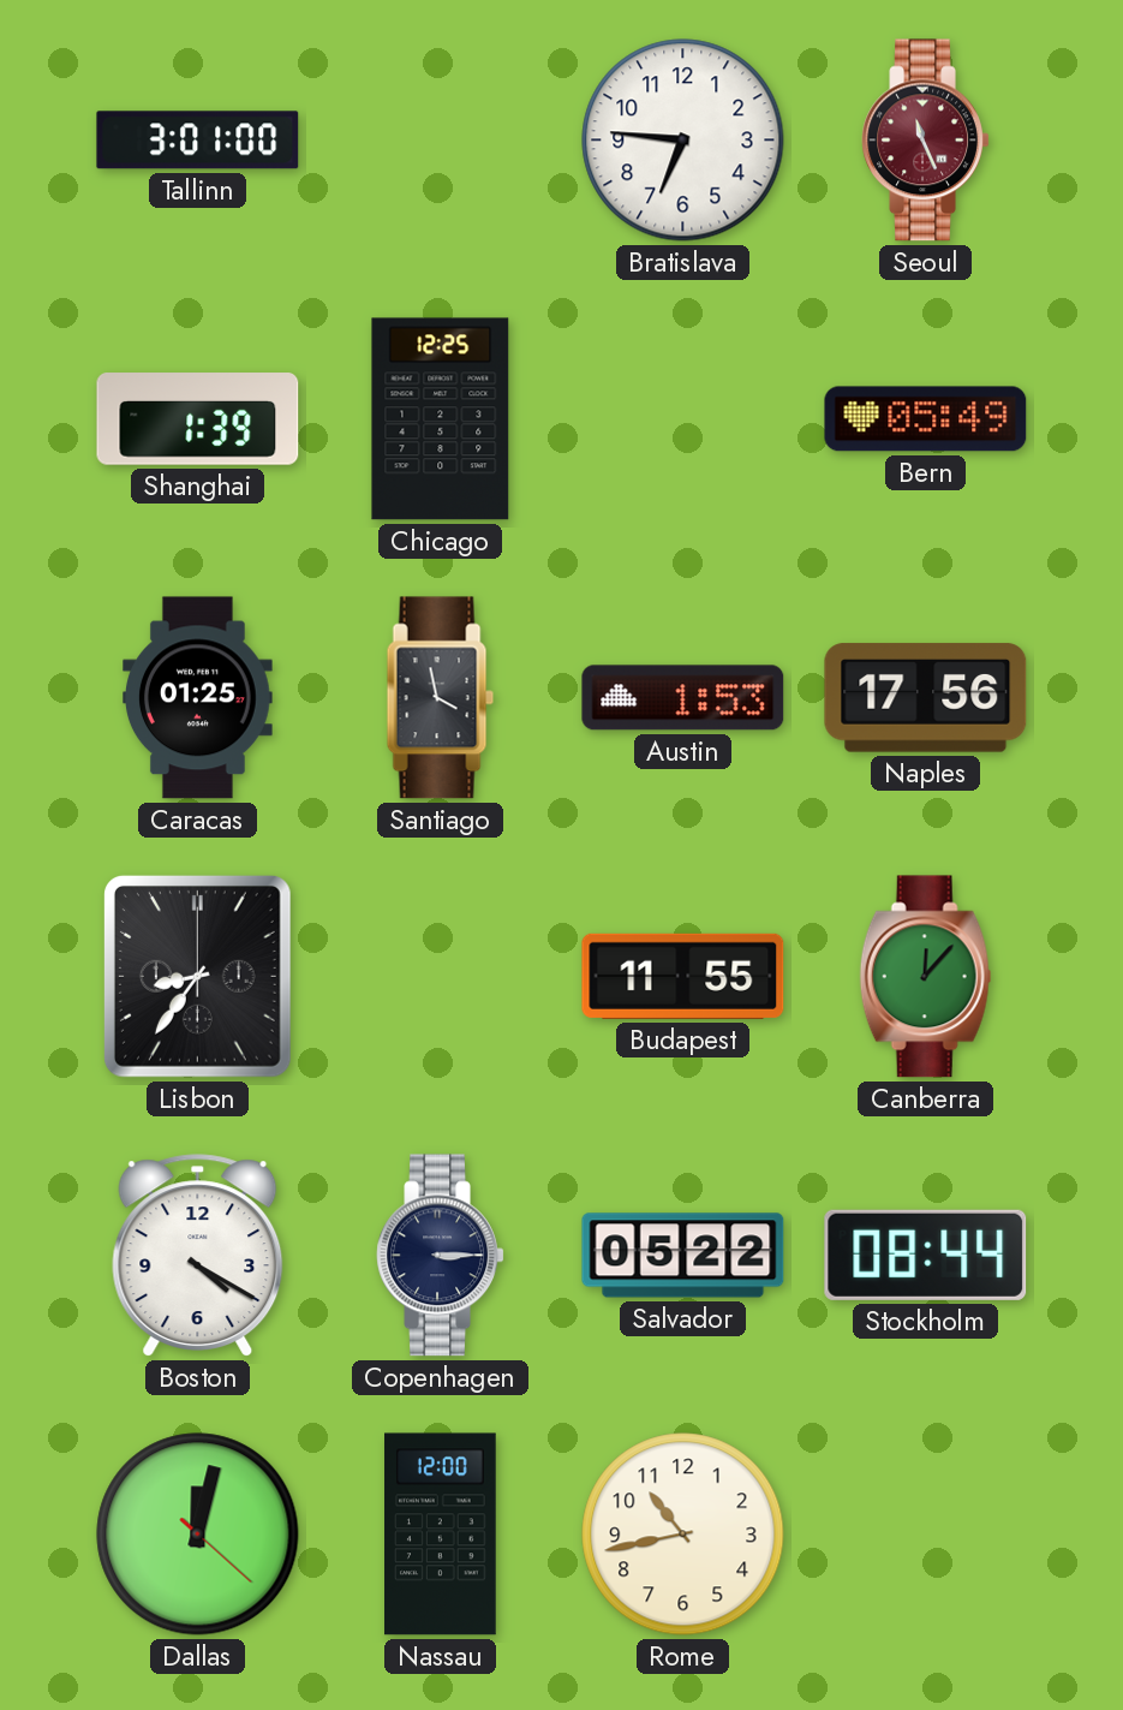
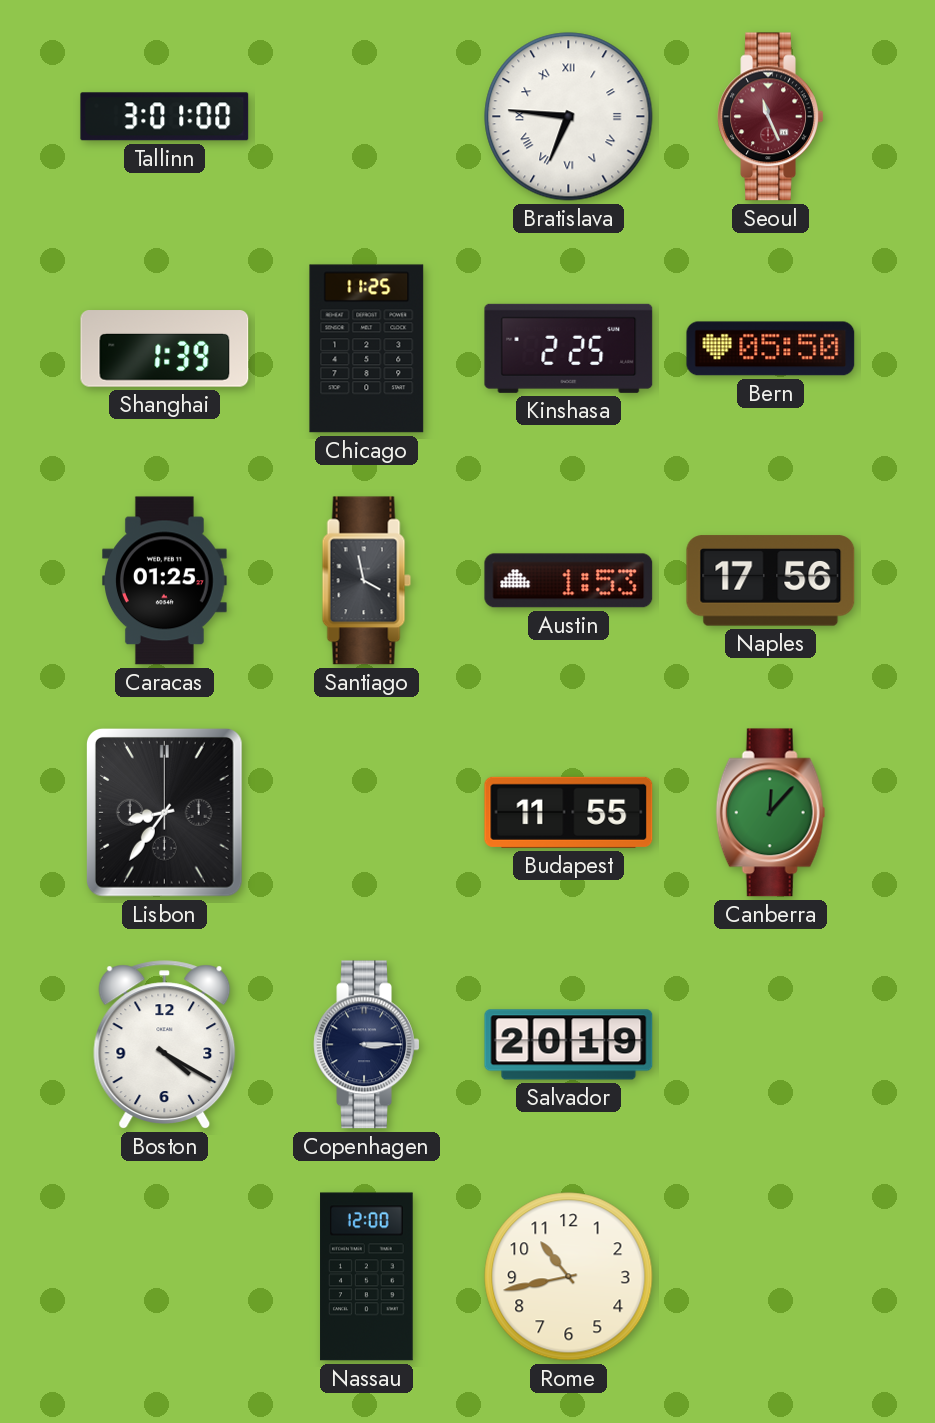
Bratislava numerals: Arabic -> Roman
Chicago: 12:25 -> 11:25
Kinshasa: none -> 2:25
Bern: 05:49 -> 05:50
Salvador: 05:22 -> 20:19
Stockholm: 08:44 -> none
Dallas: 12:02 -> none
